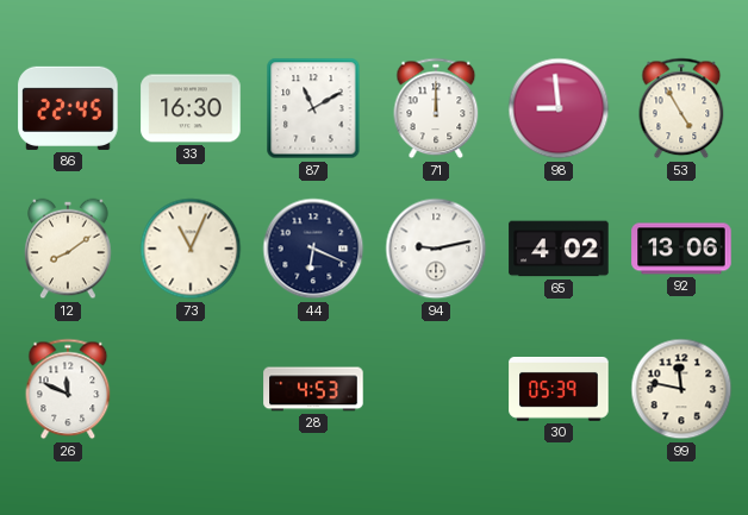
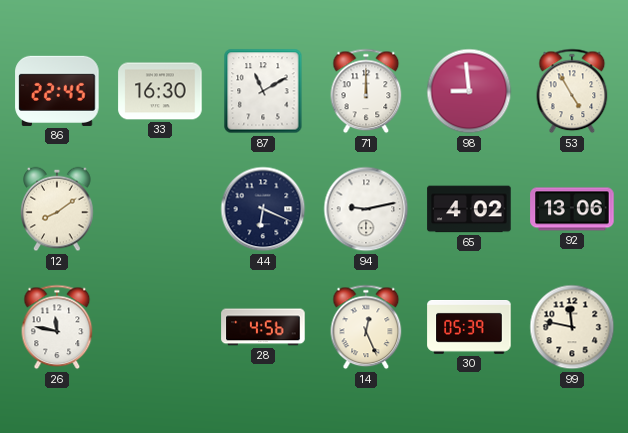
73: 11:04 -> none
26: 11:49 -> 11:47
28: 4:53 -> 4:56
14: none -> 12:26
